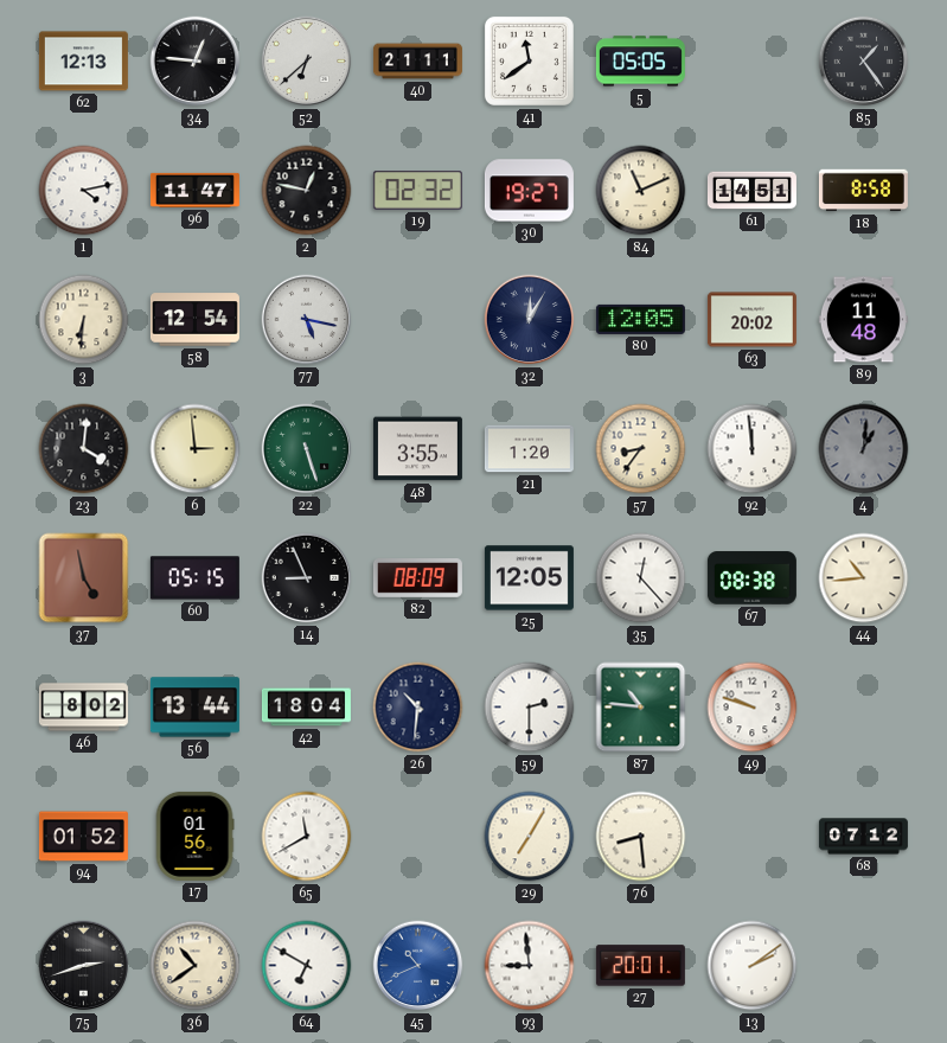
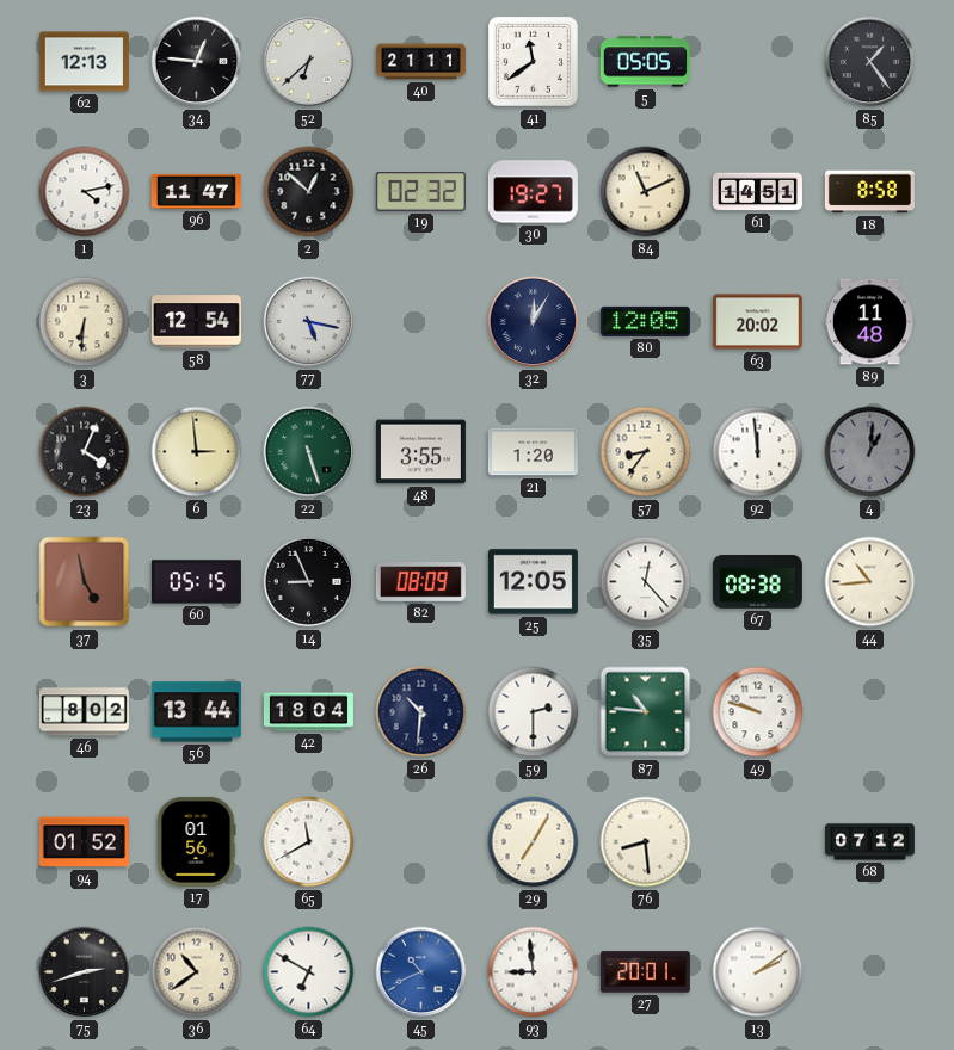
2: 12:47 -> 12:52
23: 4:01 -> 4:04
